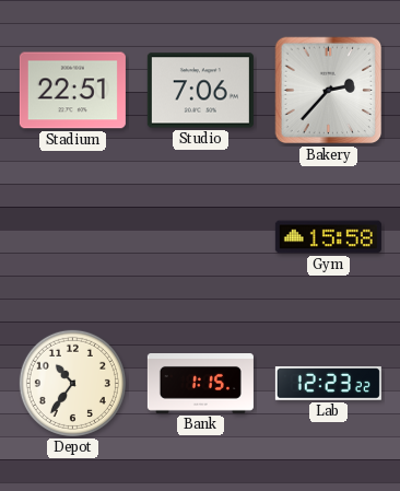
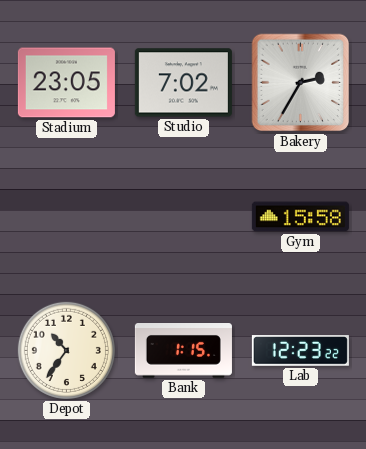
Stadium: 22:51 -> 23:05
Studio: 7:06 -> 7:02
Bakery: 2:37 -> 2:35
